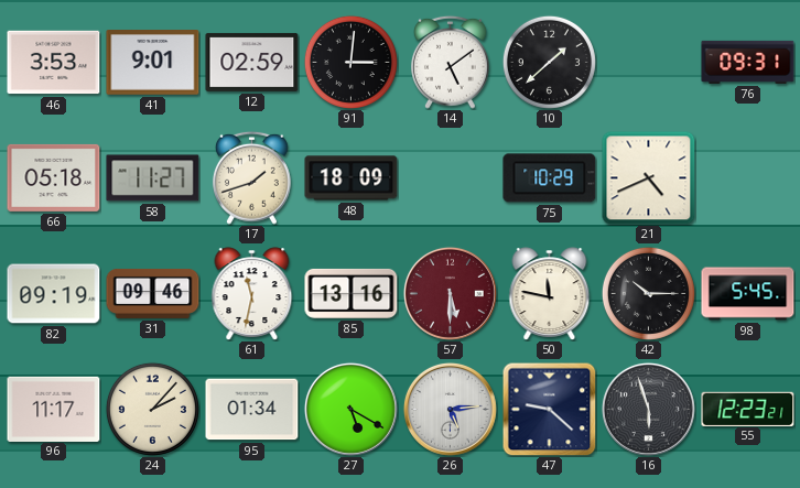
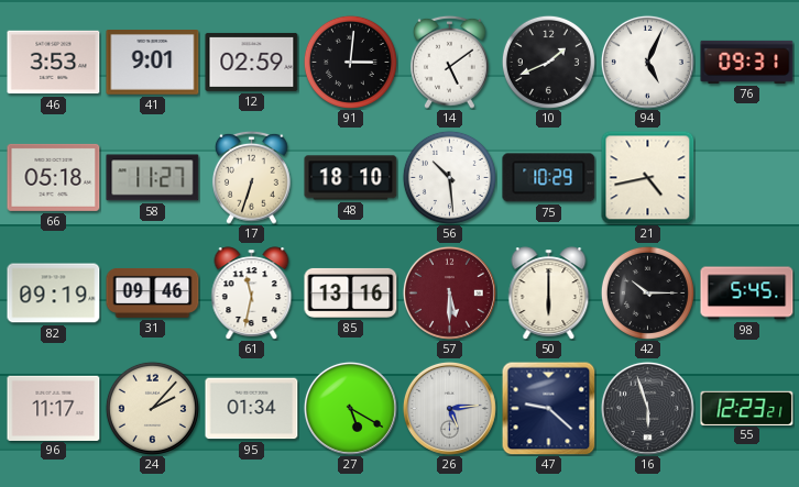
10: 1:38 -> 1:41
94: none -> 5:04
17: 1:42 -> 6:33
48: 18:09 -> 18:10
56: none -> 10:29
21: 4:41 -> 4:43
50: 11:47 -> 6:00
